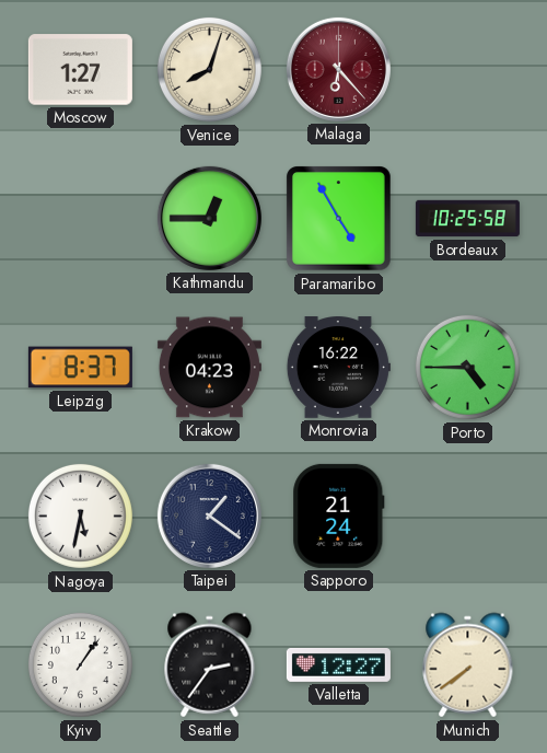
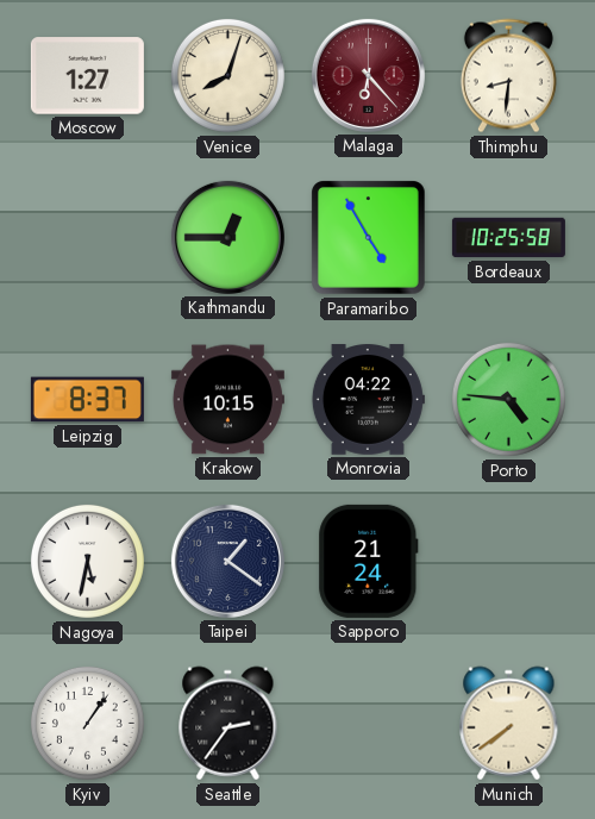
Thimphu: none -> 8:31
Krakow: 04:23 -> 10:15
Monrovia: 16:22 -> 04:22
Porto: 4:45 -> 4:46
Valletta: 12:27 -> none
